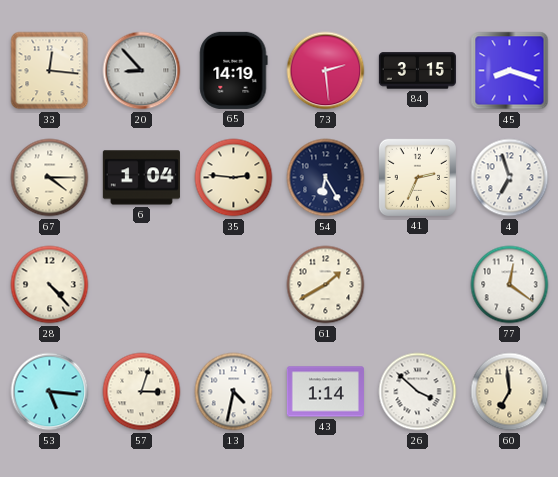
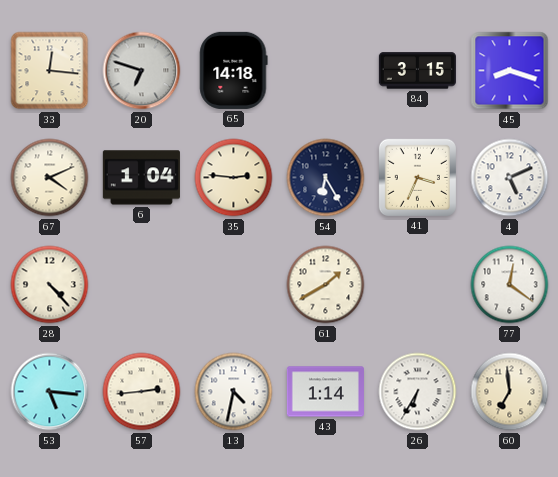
20: 8:53 -> 6:48
65: 14:19 -> 14:18
73: 2:29 -> none
67: 4:15 -> 4:11
41: 2:34 -> 3:34
4: 6:57 -> 5:11
57: 3:03 -> 2:44
26: 3:52 -> 6:35
